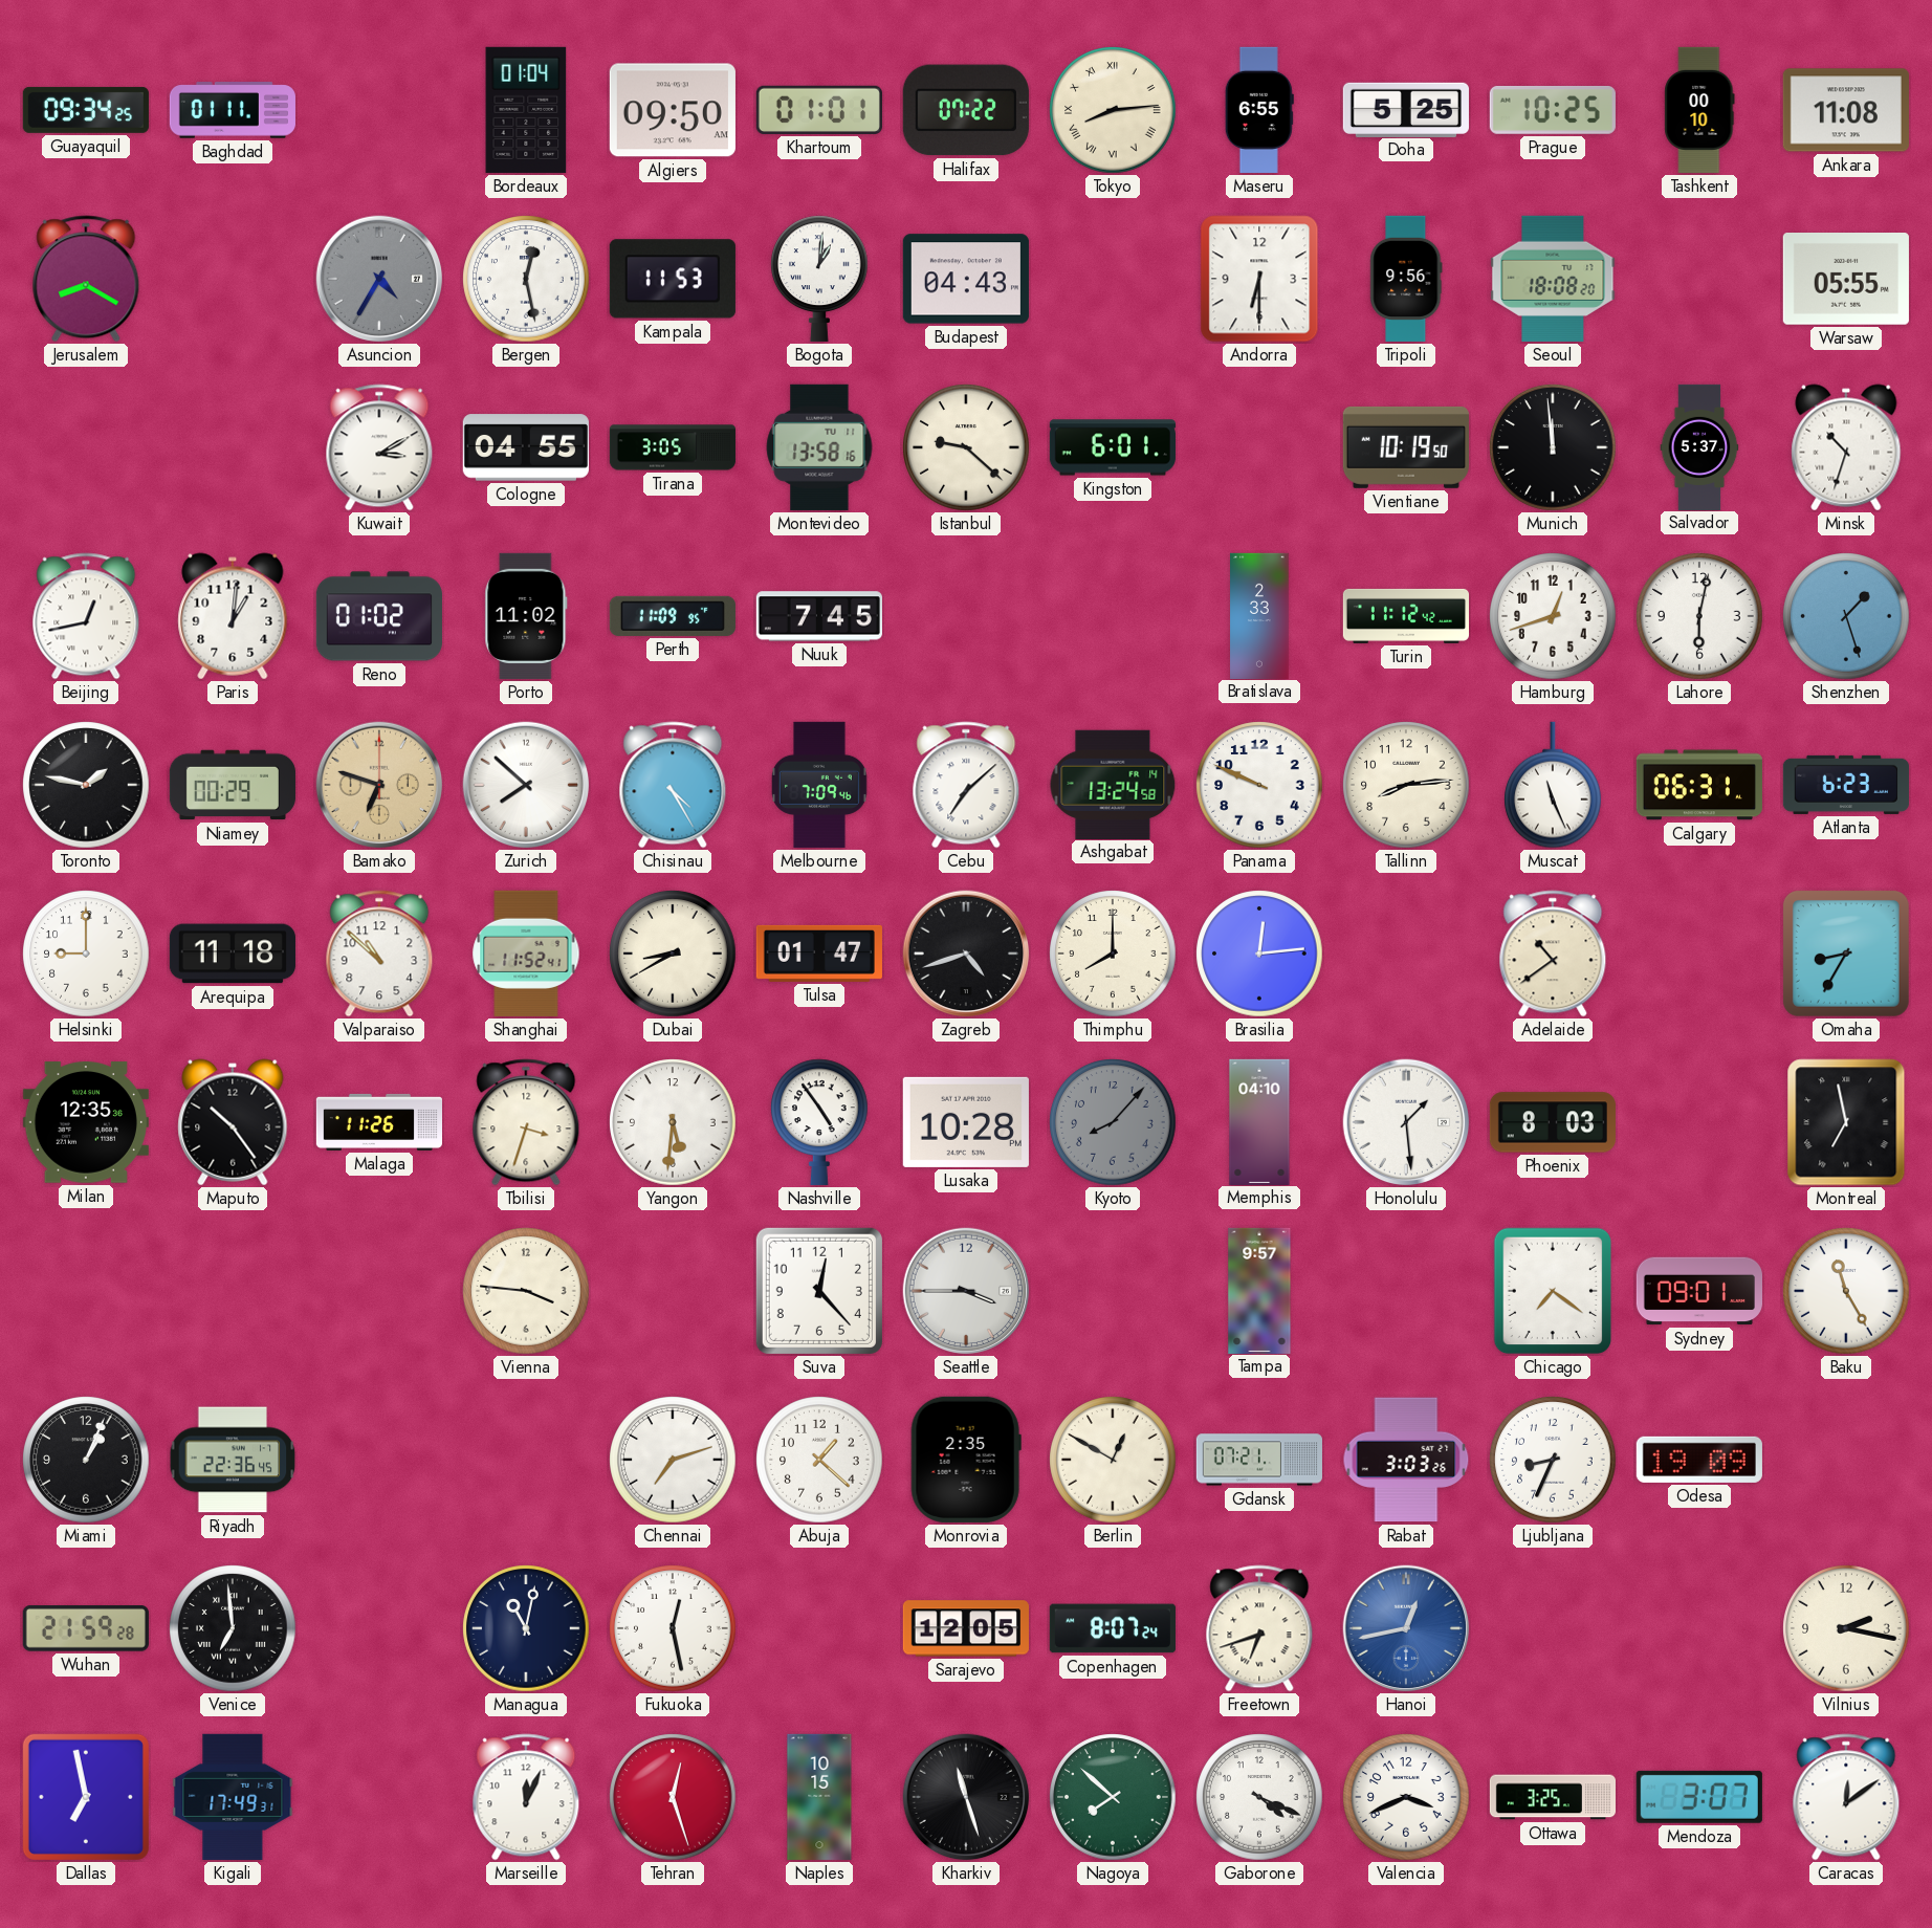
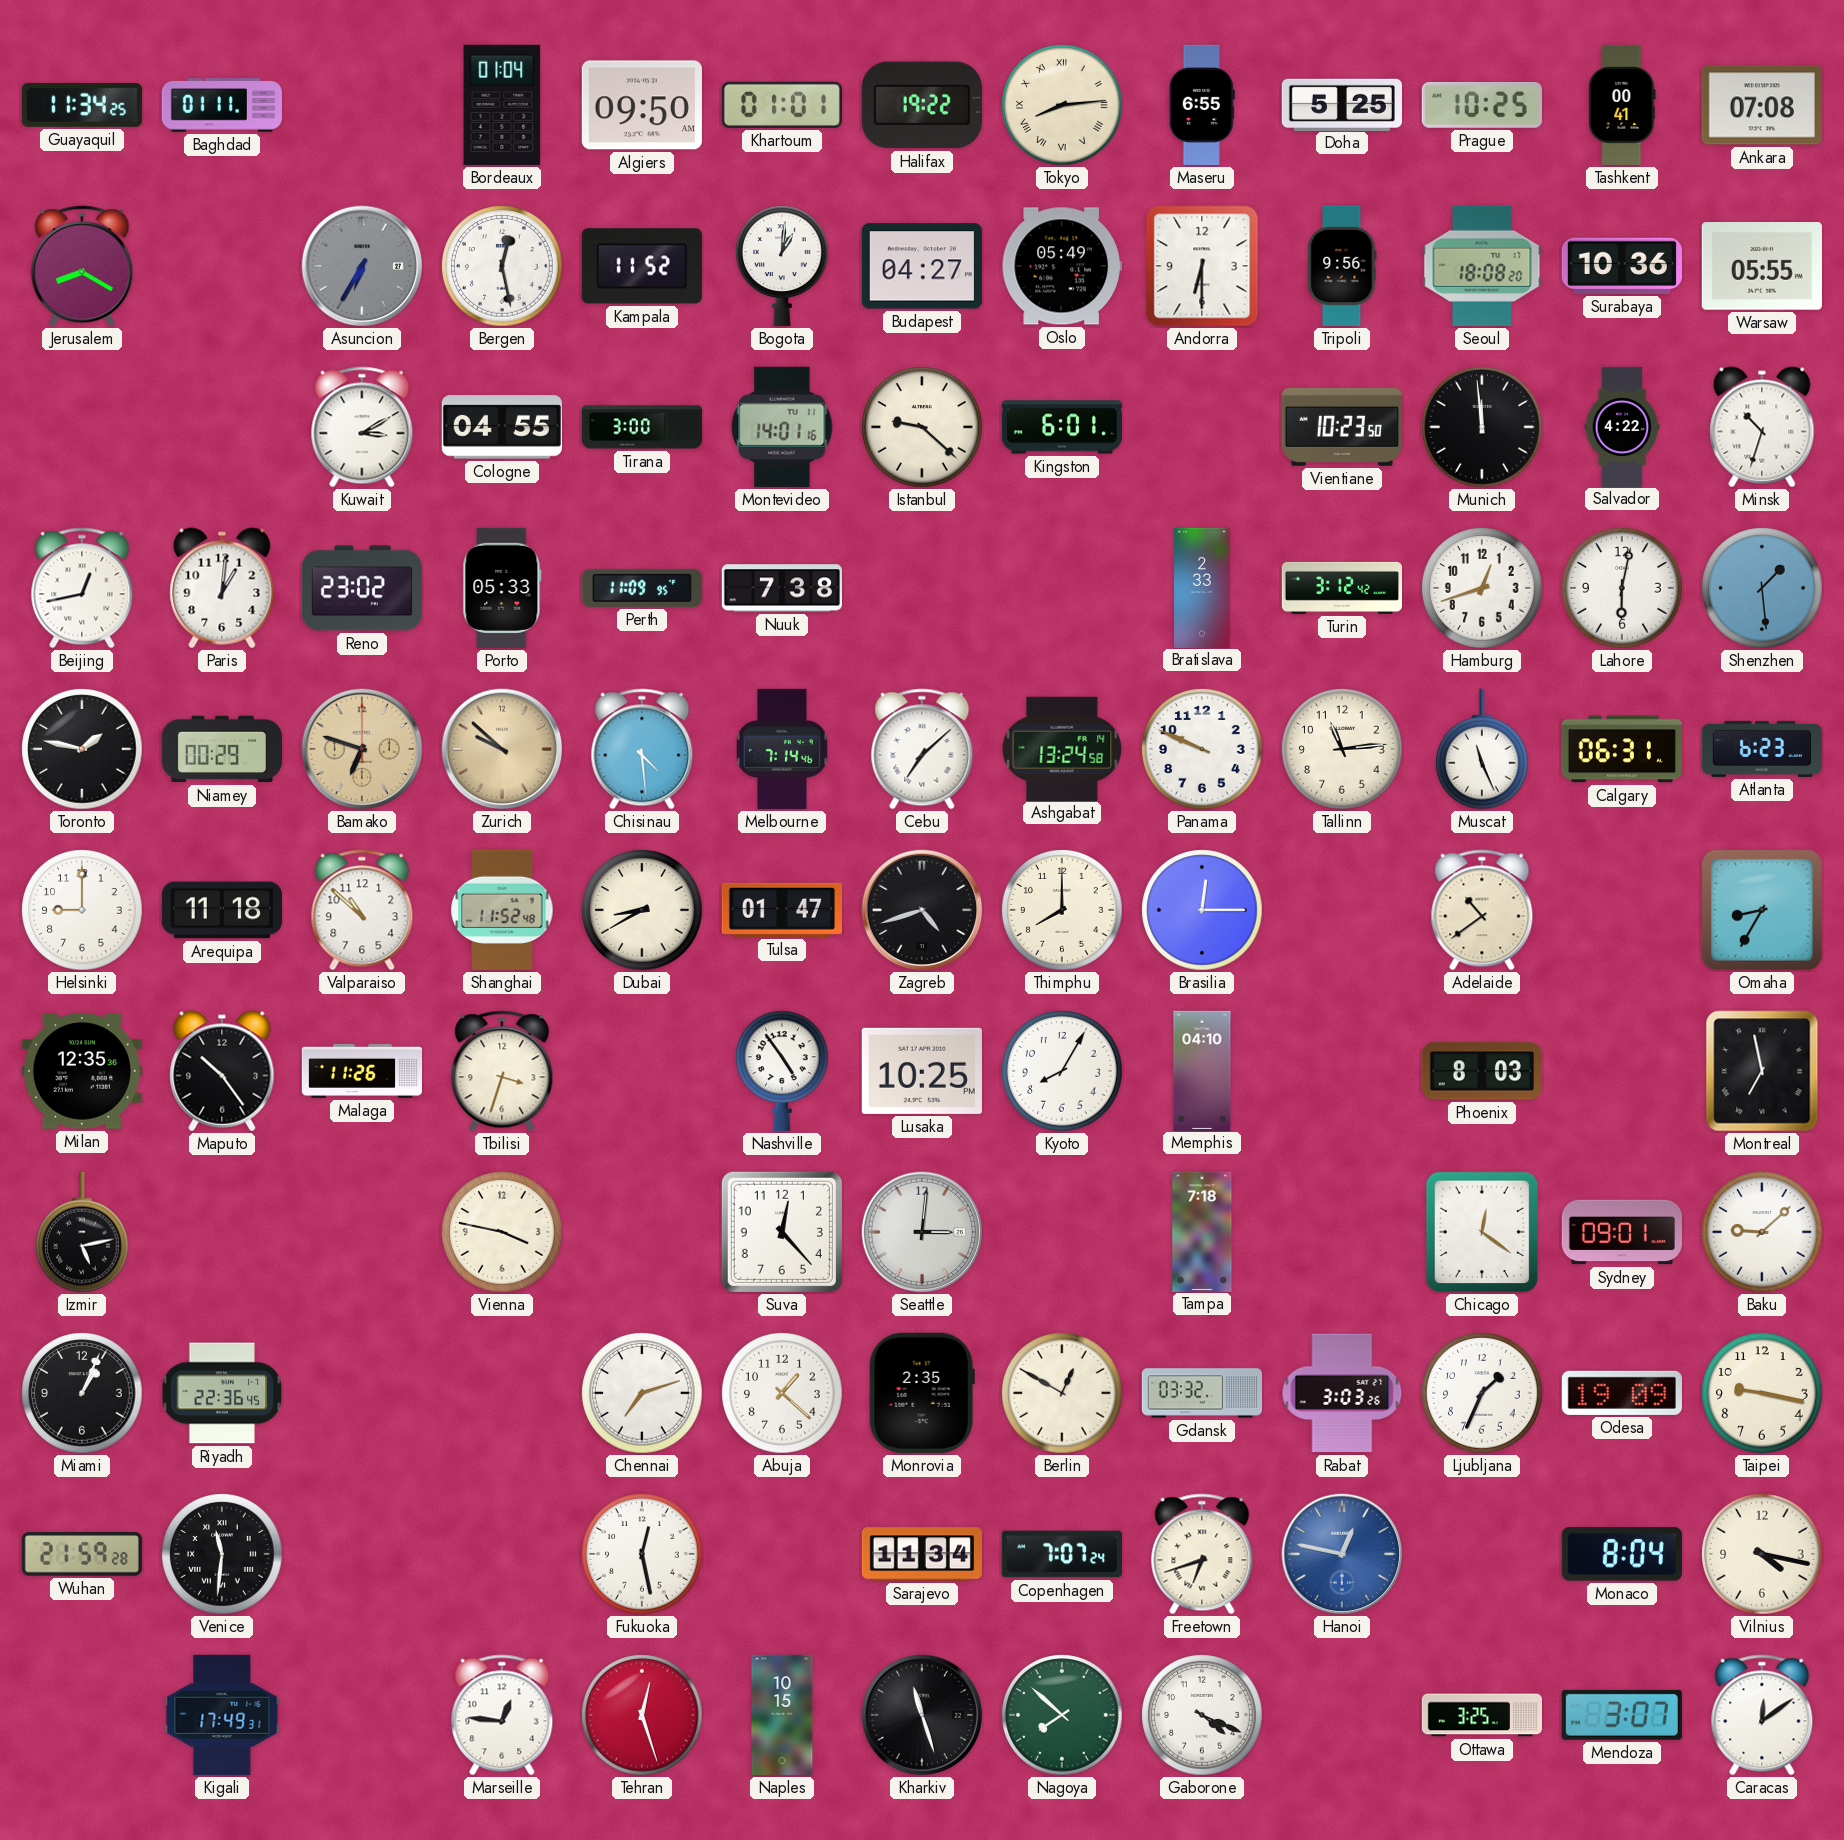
Guayaquil: 09:34 -> 11:34
Halifax: 07:22 -> 19:22
Tashkent: 00:10 -> 00:41
Ankara: 11:08 -> 07:08
Asuncion: 4:35 -> 6:35
Kampala: 11:53 -> 11:52
Budapest: 04:43 -> 04:27
Oslo: none -> 05:49
Surabaya: none -> 10:36
Tirana: 3:05 -> 3:00
Montevideo: 13:58 -> 14:01
Vientiane: 10:19 -> 10:23
Salvador: 5:37 -> 4:22
Reno: 01:02 -> 23:02
Porto: 11:02 -> 05:33
Nuuk: 7:45 -> 7:38
Turin: 11:12 -> 3:12
Shenzhen: 1:27 -> 1:29
Zurich: 7:52 -> 9:52
Zurich dial: white -> champagne
Chisinau: 4:25 -> 4:29
Melbourne: 7:09 -> 7:14
Tallinn: 8:14 -> 11:14
Shanghai: 11:52:41 -> 11:52:48
Brasilia: 12:14 -> 12:15
Yangon: 5:31 -> none
Lusaka: 10:28 -> 10:25
Kyoto: 8:07 -> 8:05
Kyoto dial: grey -> white
Honolulu: 1:29 -> none
Izmir: none -> 5:13
Vienna: 3:46 -> 3:47
Seattle: 3:45 -> 3:01
Tampa: 9:57 -> 7:18
Chicago: 7:21 -> 12:21
Baku: 11:25 -> 9:08
Gdansk: 07:21 -> 03:32
Ljubljana: 8:34 -> 1:34
Taipei: none -> 9:17
Venice: 6:59 -> 11:31
Managua: 11:02 -> none
Sarajevo: 12:05 -> 11:34
Copenhagen: 8:07 -> 7:07
Hanoi: 12:43 -> 12:47
Monaco: none -> 8:04
Vilnius: 2:17 -> 4:17
Dallas: 6:58 -> none
Marseille: 12:04 -> 12:46
Valencia: 3:41 -> none
